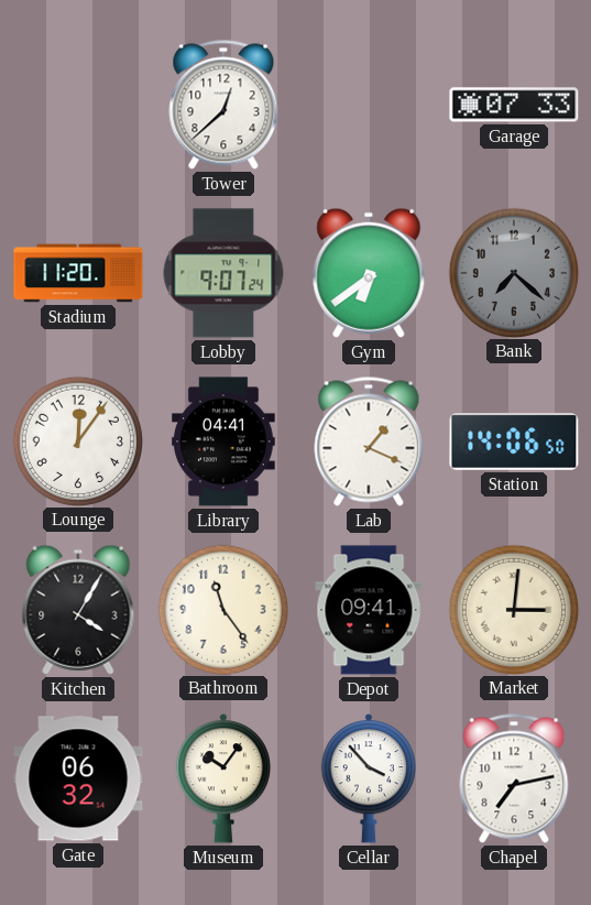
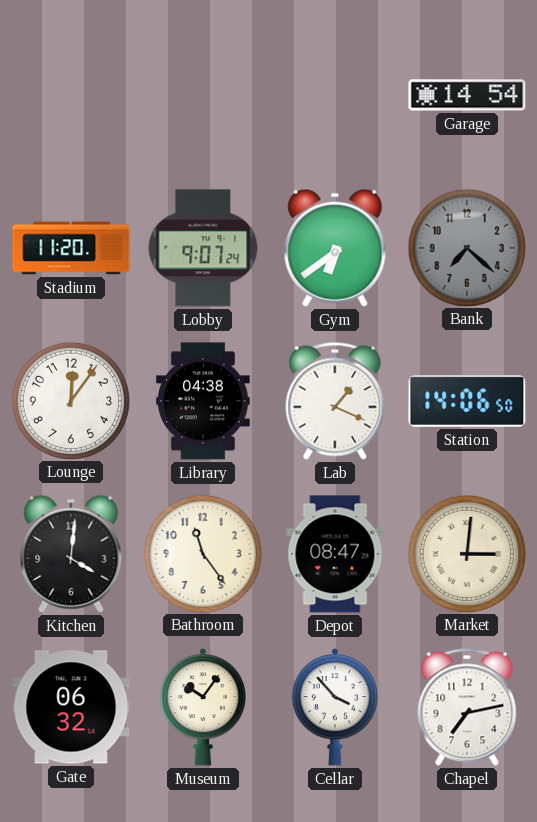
Tower: 12:38 -> none
Garage: 07:33 -> 14:54
Library: 04:41 -> 04:38
Kitchen: 4:05 -> 4:01
Depot: 09:41 -> 08:47
